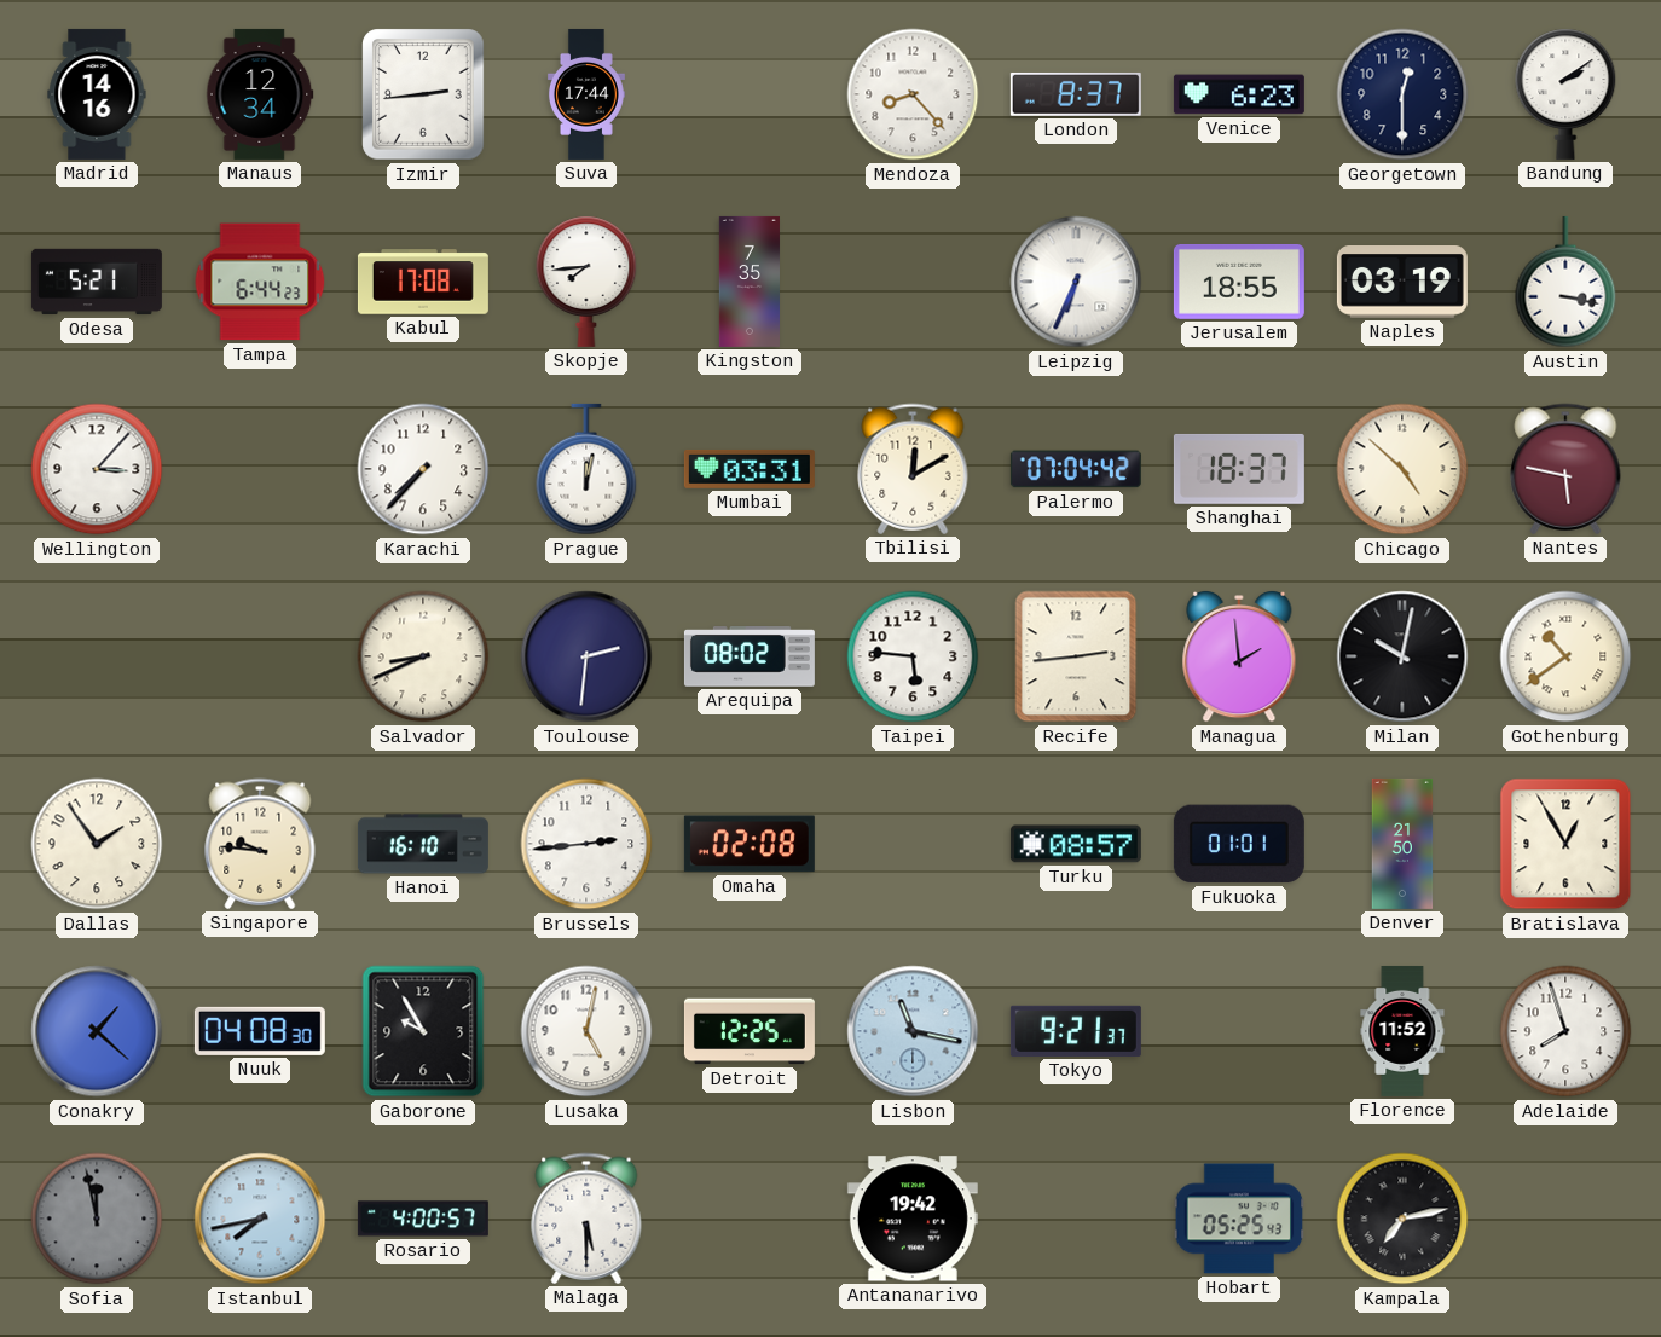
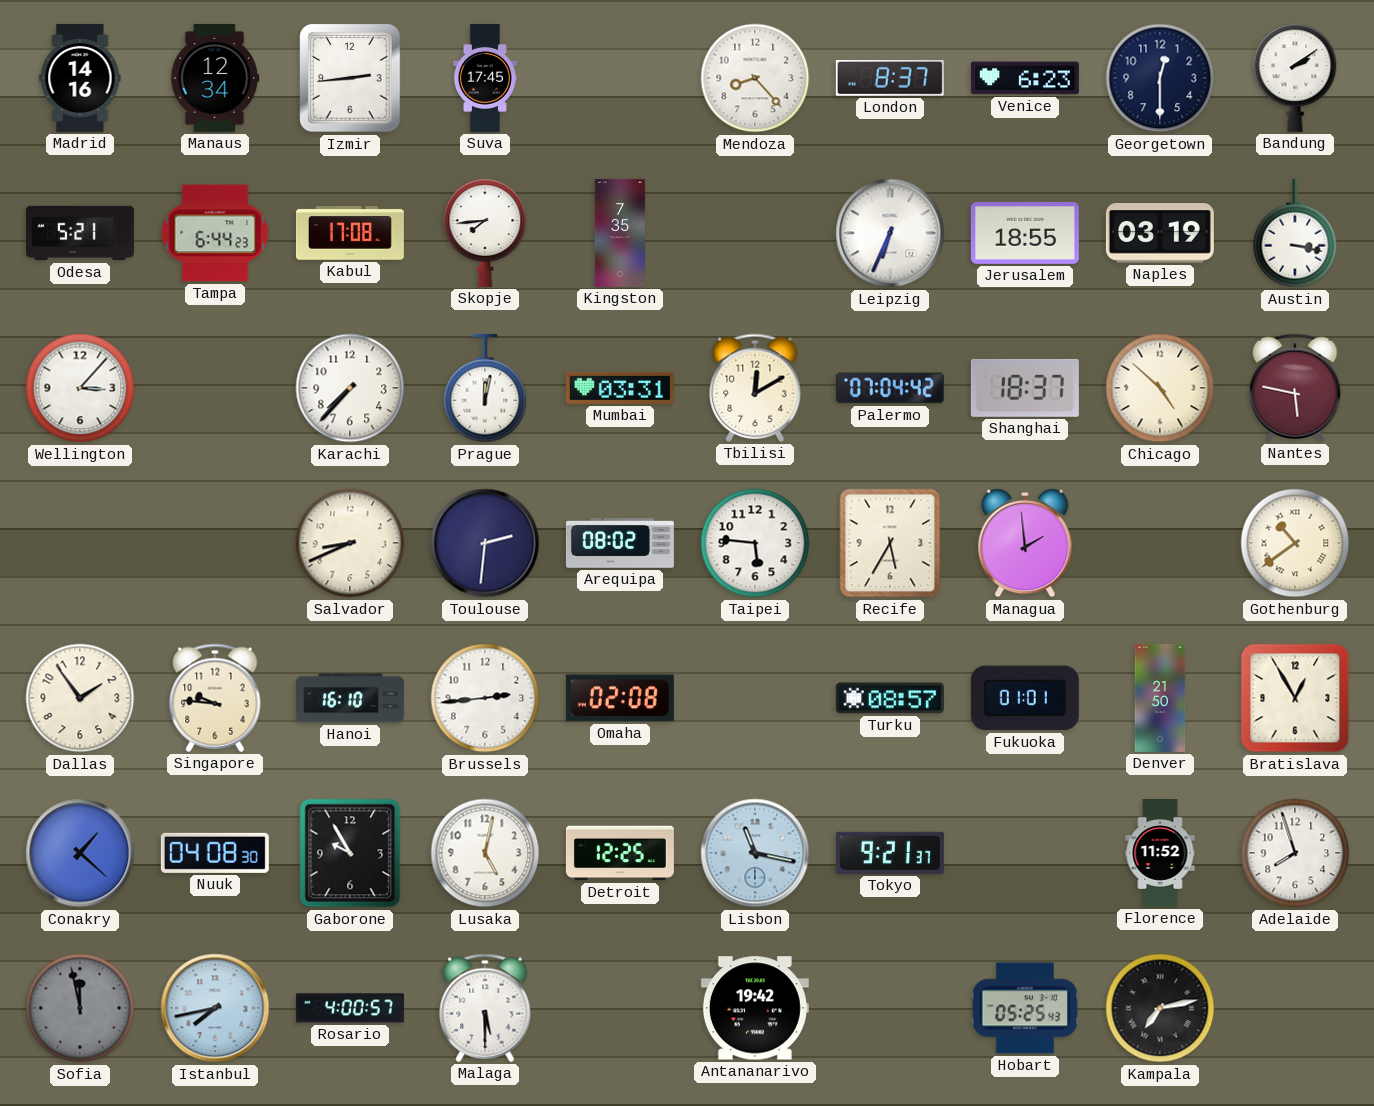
Suva: 17:44 -> 17:45
Recife: 2:44 -> 5:35
Milan: 10:02 -> none
